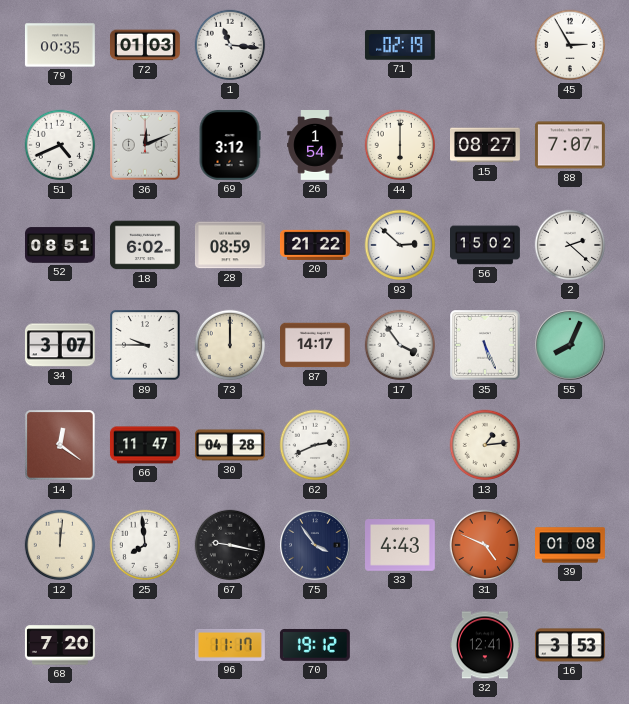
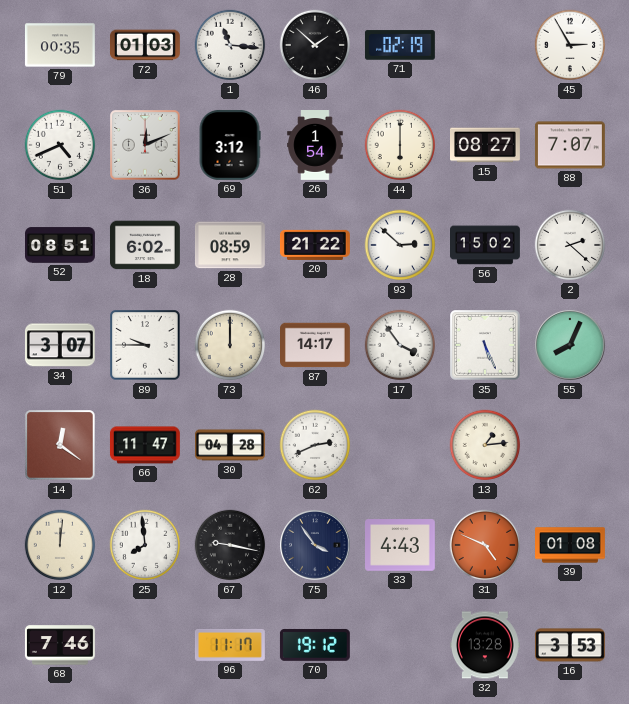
46: none -> 1:52
68: 7:20 -> 7:46
32: 12:41 -> 13:28
